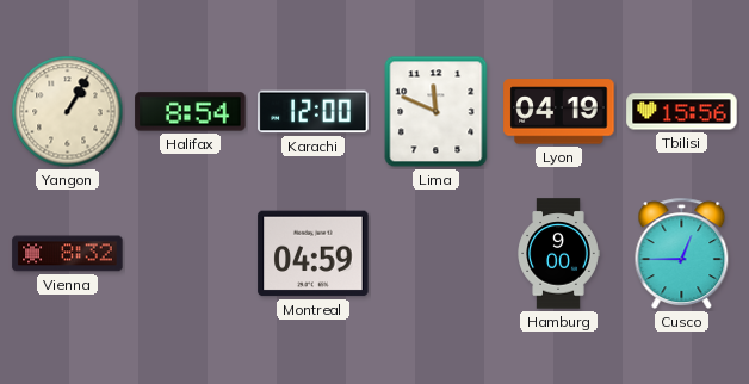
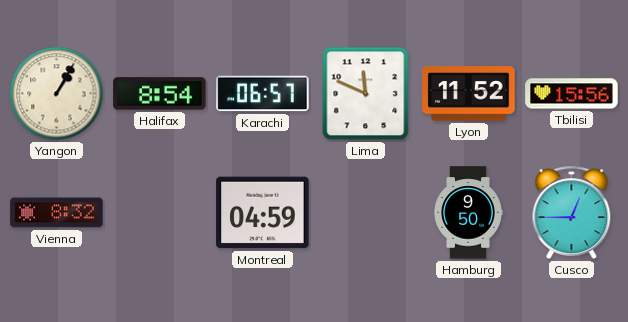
Karachi: 12:00 -> 06:57
Lyon: 04:19 -> 11:52
Hamburg: 9:00 -> 9:50
